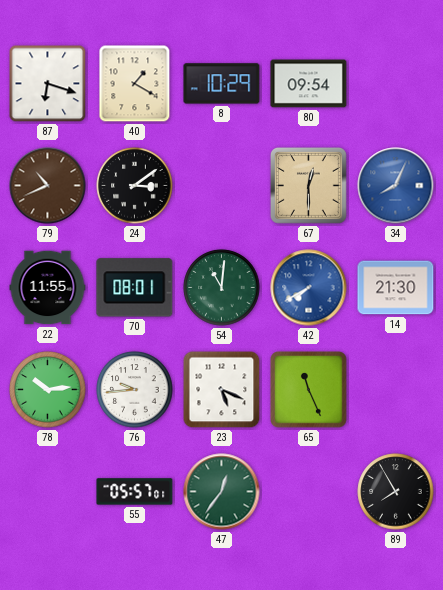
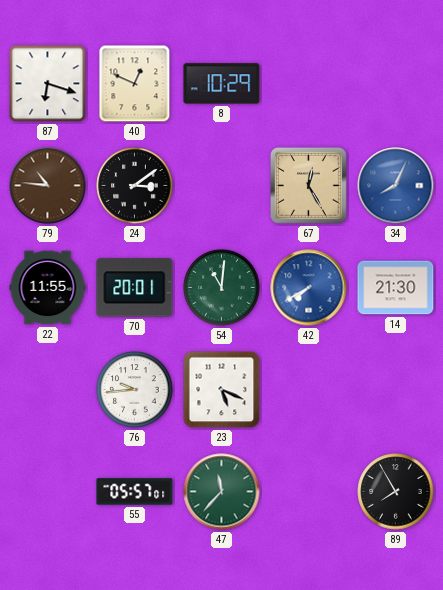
40: 1:20 -> 12:49
80: 09:54 -> none
79: 10:41 -> 10:46
67: 12:30 -> 12:25
70: 08:01 -> 20:01
78: 10:14 -> none
65: 11:26 -> none
47: 12:36 -> 11:37
